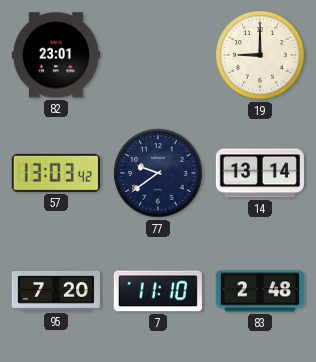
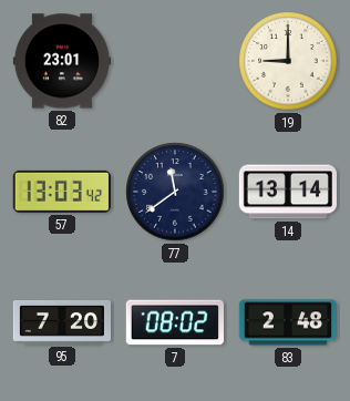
77: 9:39 -> 11:39
7: 11:10 -> 08:02
